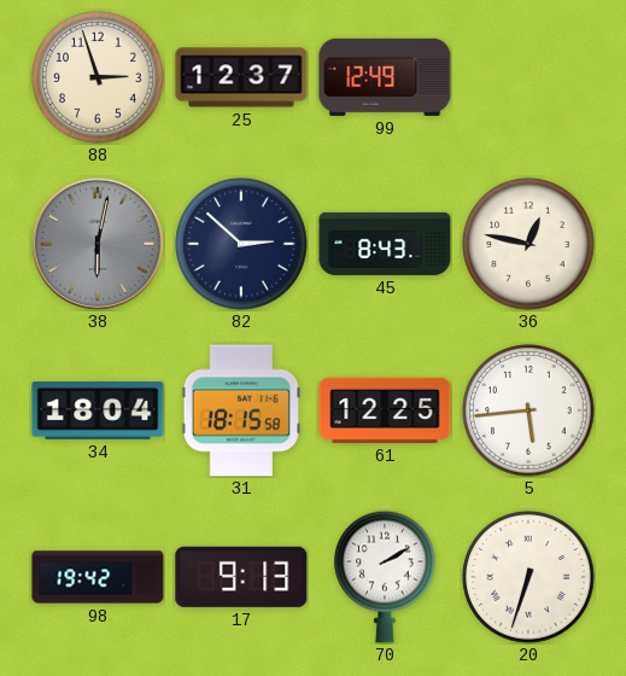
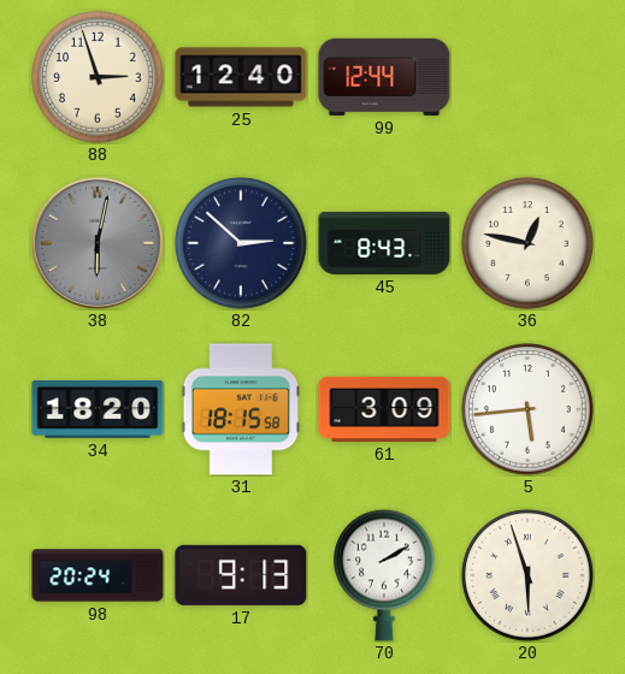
25: 12:37 -> 12:40
99: 12:49 -> 12:44
34: 18:04 -> 18:20
61: 12:25 -> 3:09
98: 19:42 -> 20:24
20: 6:33 -> 5:57
